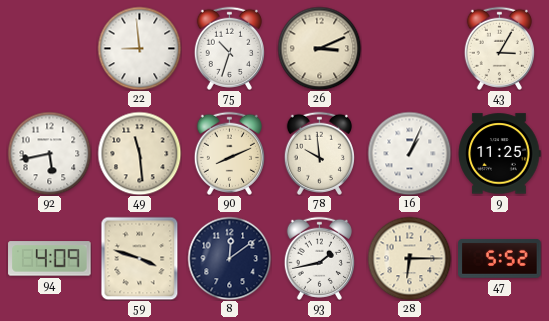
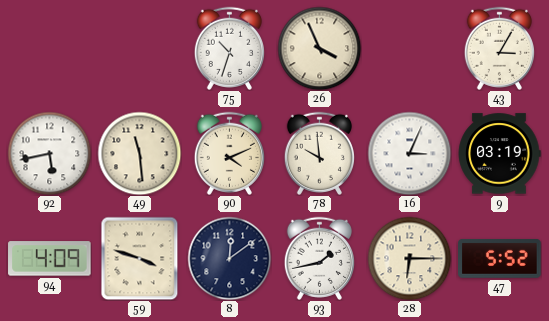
22: 8:59 -> none
26: 3:11 -> 3:56
90: 8:11 -> 4:11
16: 1:04 -> 3:04
9: 11:25 -> 03:19
